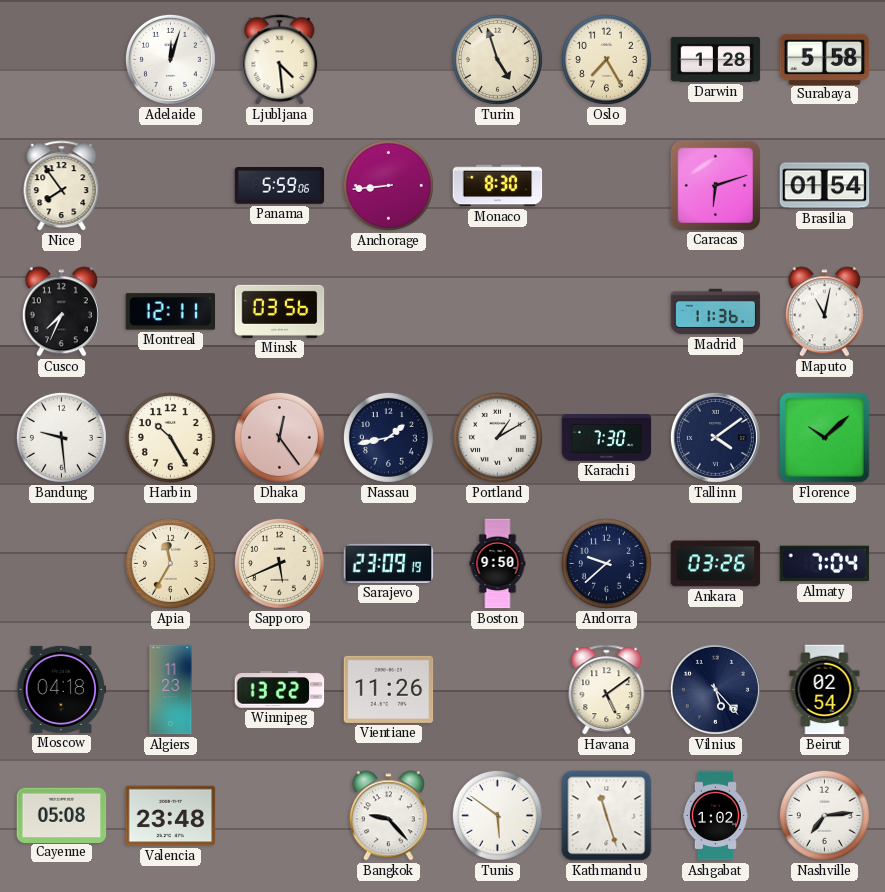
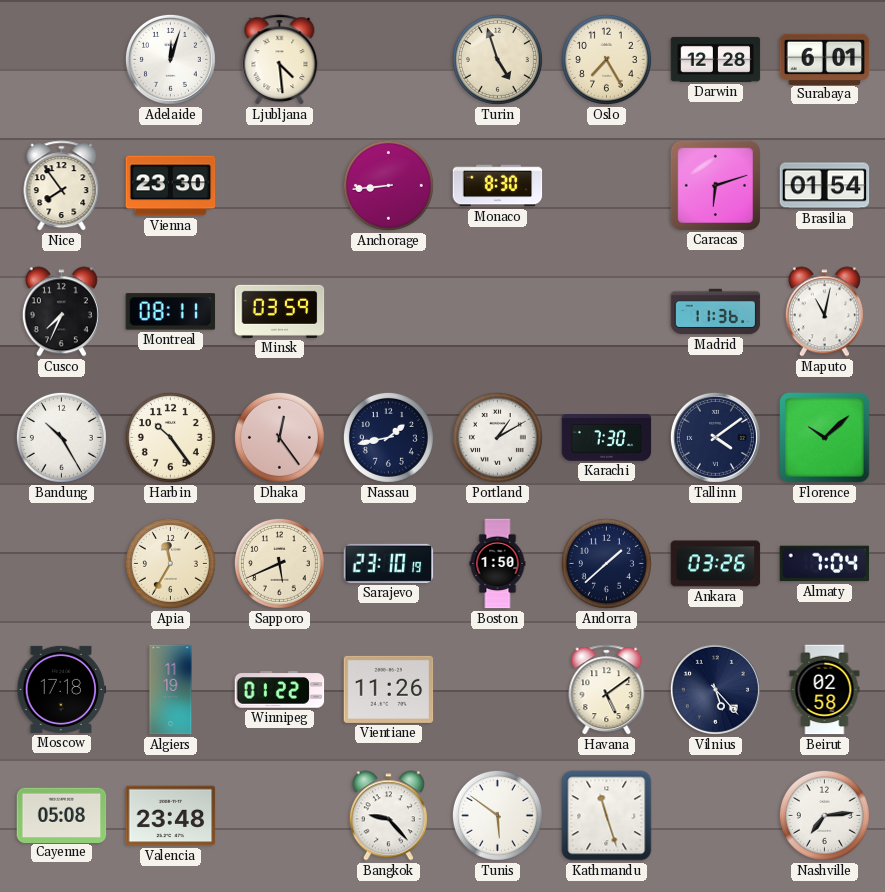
Darwin: 1:28 -> 12:28
Surabaya: 5:58 -> 6:01
Vienna: none -> 23:30
Panama: 5:59 -> none
Montreal: 12:11 -> 08:11
Minsk: 03:56 -> 03:59
Bandung: 9:29 -> 10:25
Harbin: 10:25 -> 10:24
Sarajevo: 23:09 -> 23:10
Boston: 9:50 -> 1:50
Andorra: 9:38 -> 1:38
Moscow: 04:18 -> 17:18
Algiers: 11:23 -> 11:19
Winnipeg: 13:22 -> 01:22
Beirut: 02:54 -> 02:58
Ashgabat: 1:02 -> none
